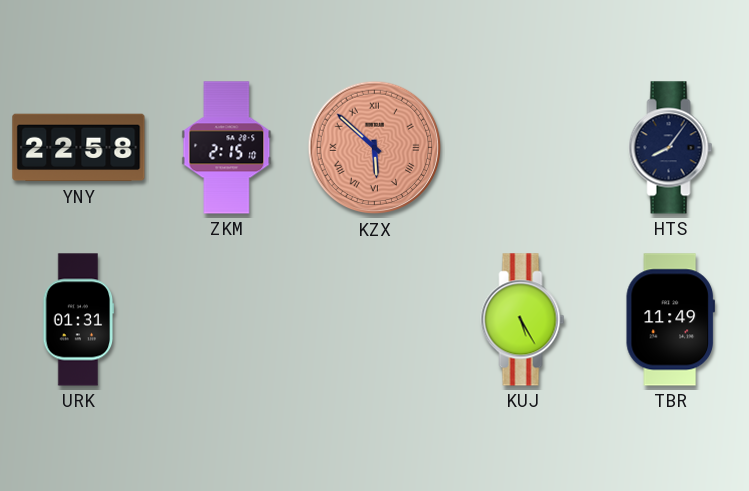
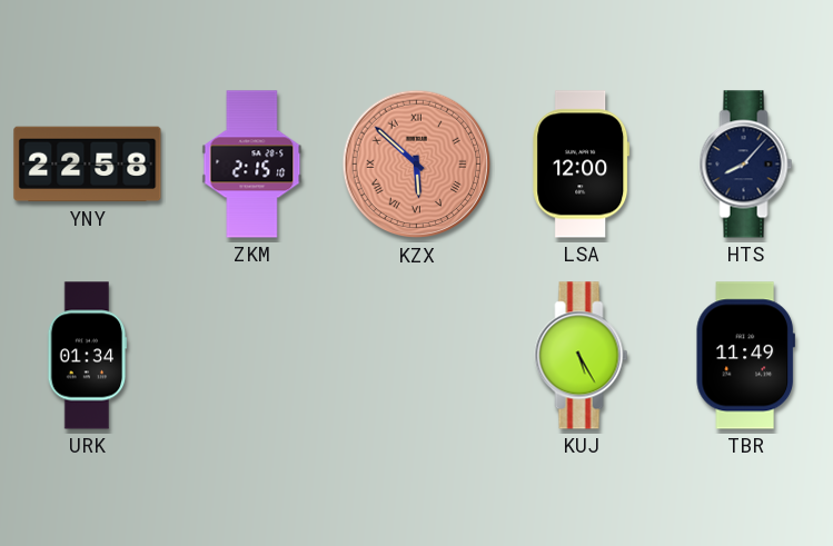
LSA: none -> 12:00
HTS: 8:06 -> 8:07
URK: 01:31 -> 01:34
